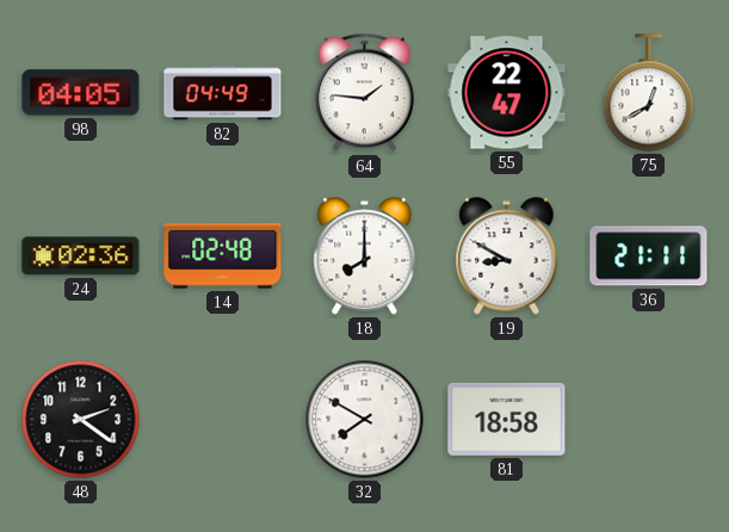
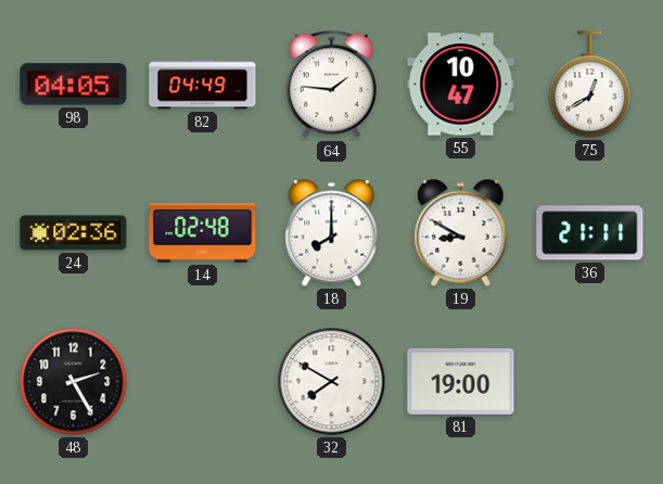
55: 22:47 -> 10:47
48: 2:21 -> 2:25
81: 18:58 -> 19:00
